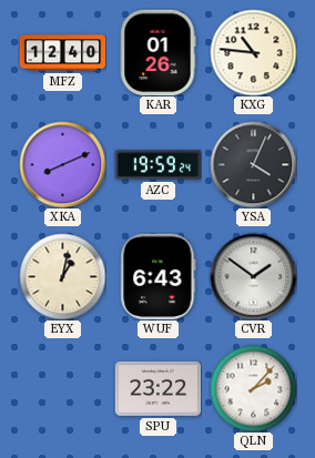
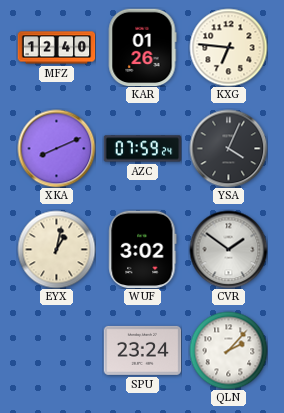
KXG: 10:46 -> 6:46
AZC: 19:59 -> 07:59
WUF: 6:43 -> 3:02
SPU: 23:22 -> 23:24
